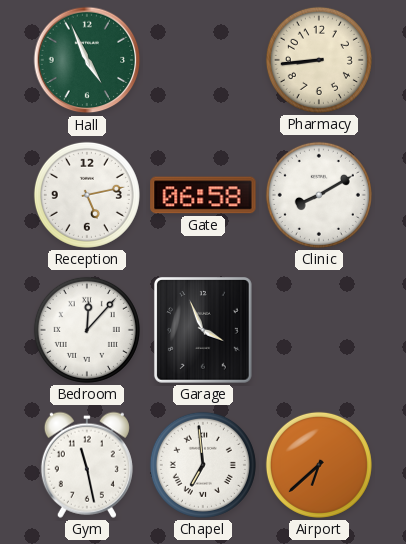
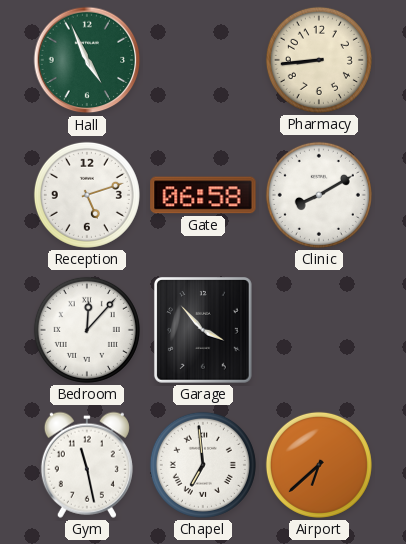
Reception: 5:13 -> 5:12
Garage: 3:56 -> 3:53
